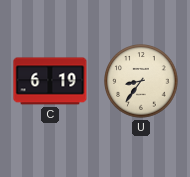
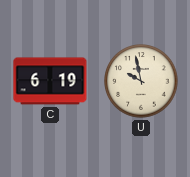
U: 8:36 -> 9:58
